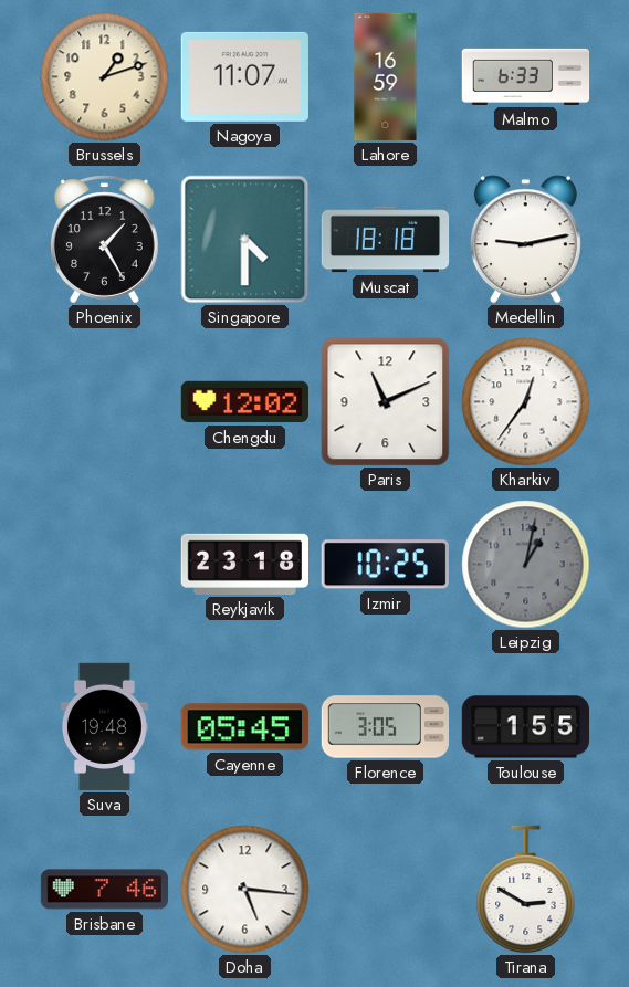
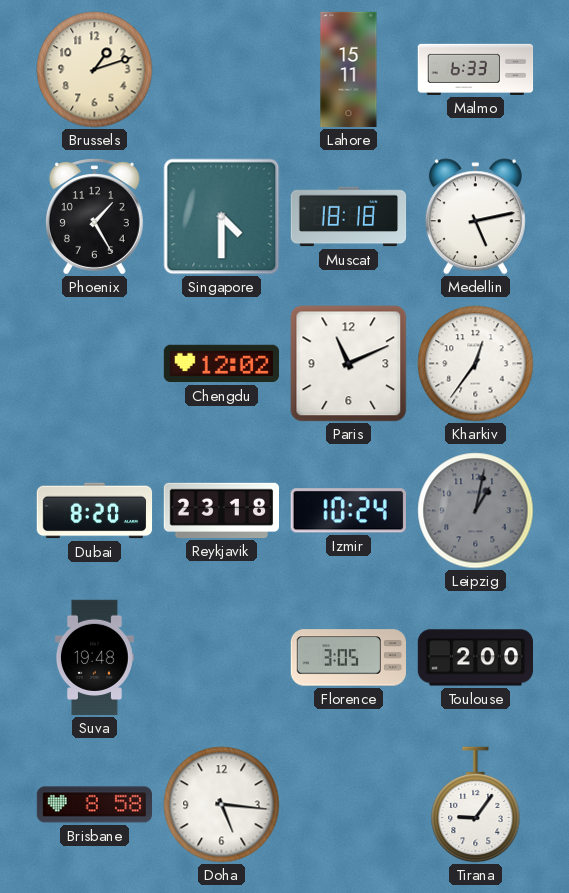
Nagoya: 11:07 -> none
Lahore: 16:59 -> 15:11
Medellin: 9:13 -> 5:13
Dubai: none -> 8:20
Izmir: 10:25 -> 10:24
Cayenne: 05:45 -> none
Toulouse: 1:55 -> 2:00
Brisbane: 7:46 -> 8:58
Tirana: 2:50 -> 9:06
